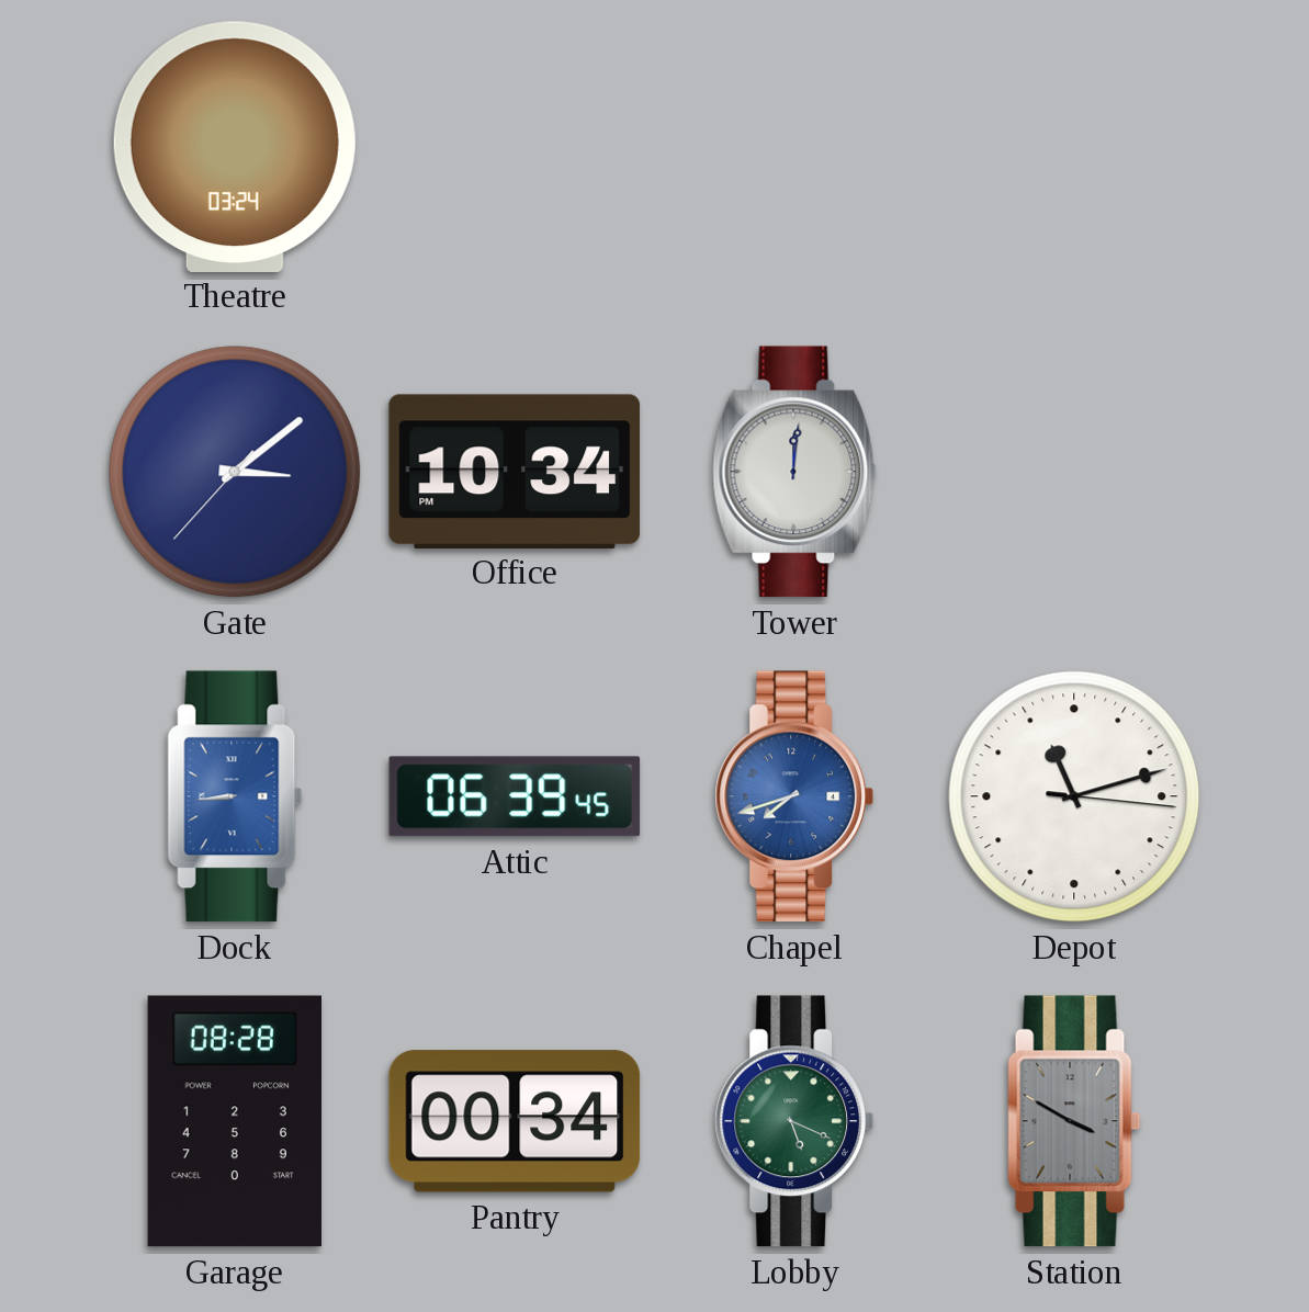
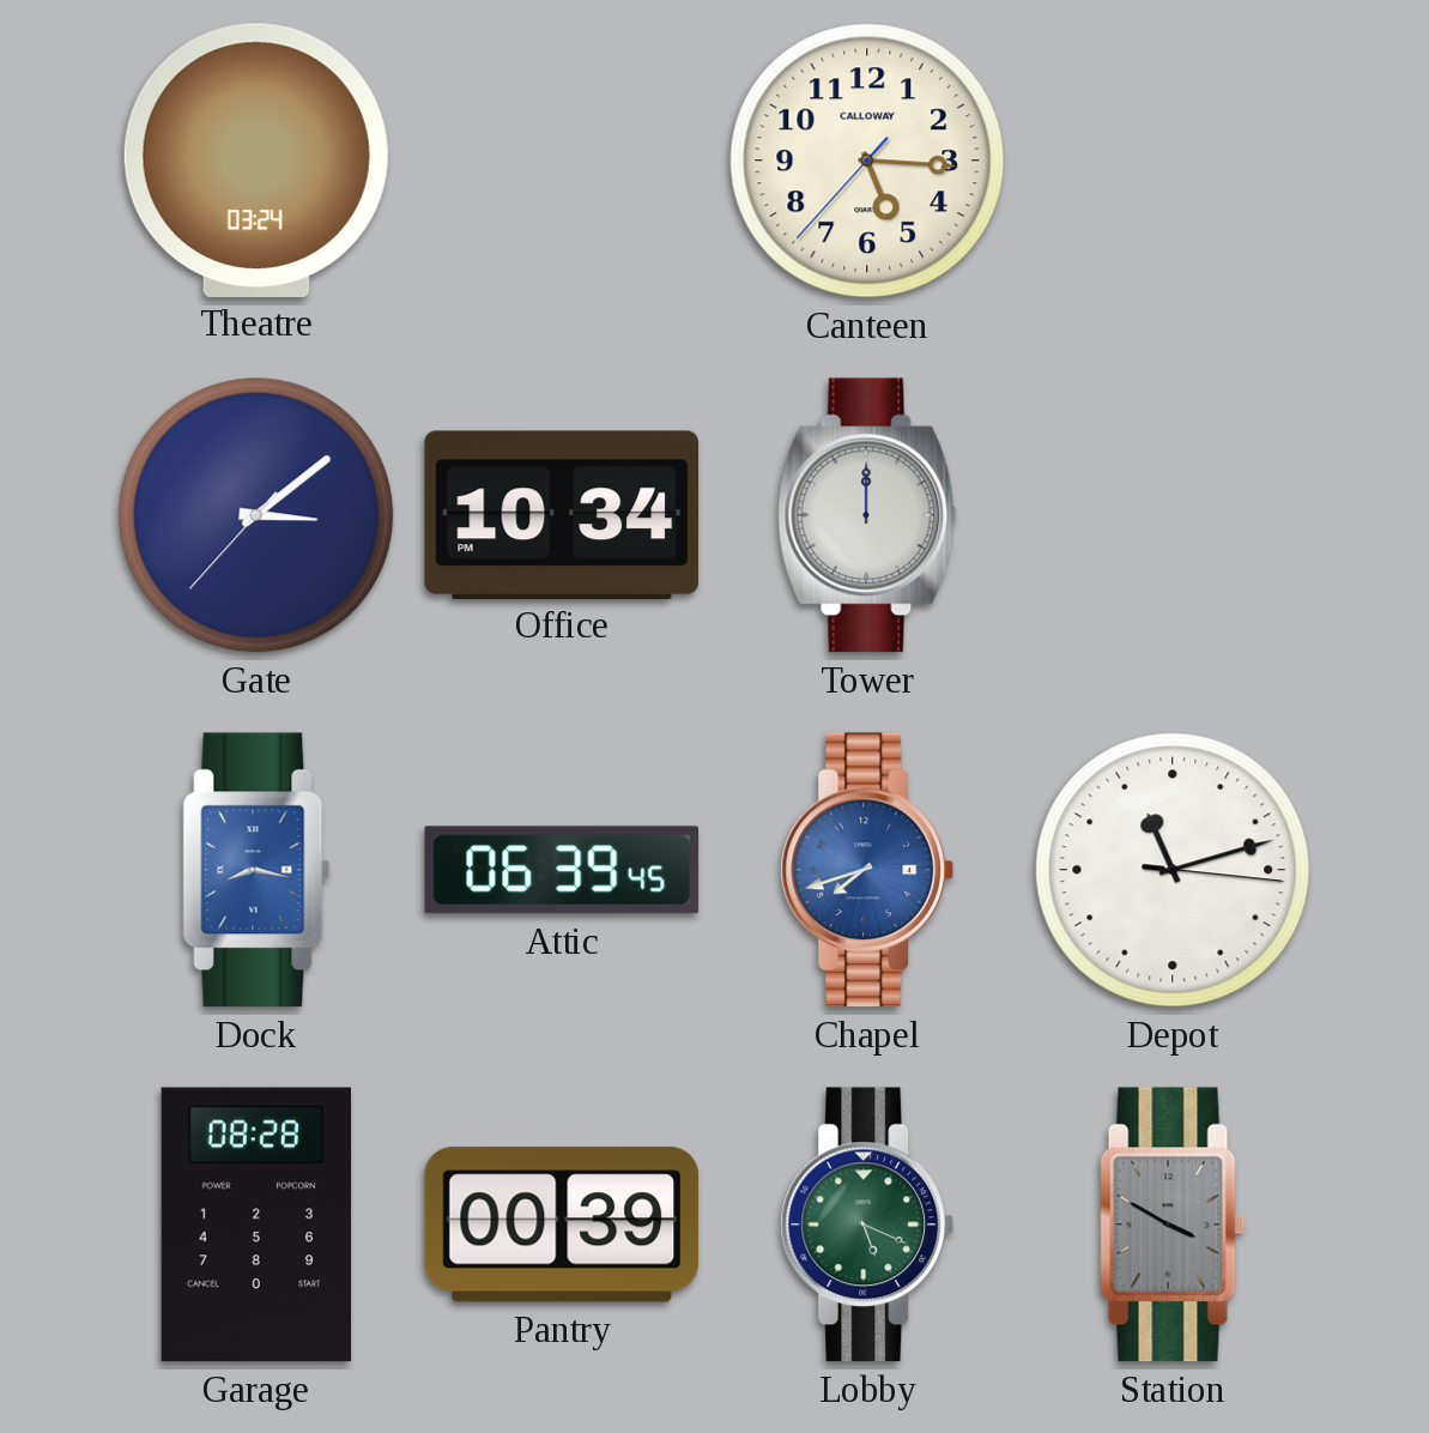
Canteen: none -> 5:15
Tower: 12:01 -> 12:00
Dock: 8:44 -> 8:17
Pantry: 00:34 -> 00:39
